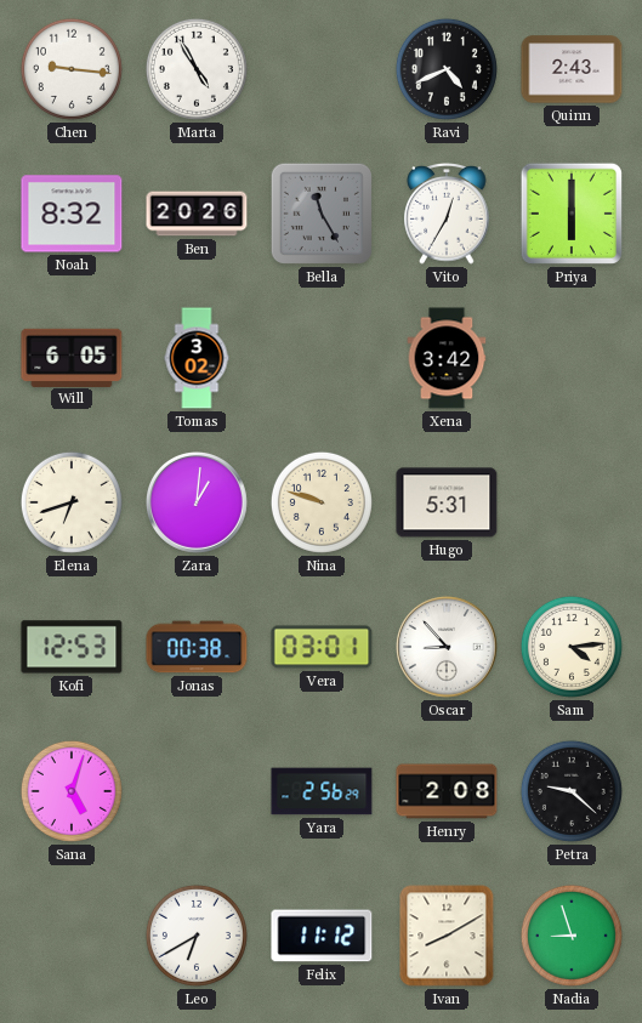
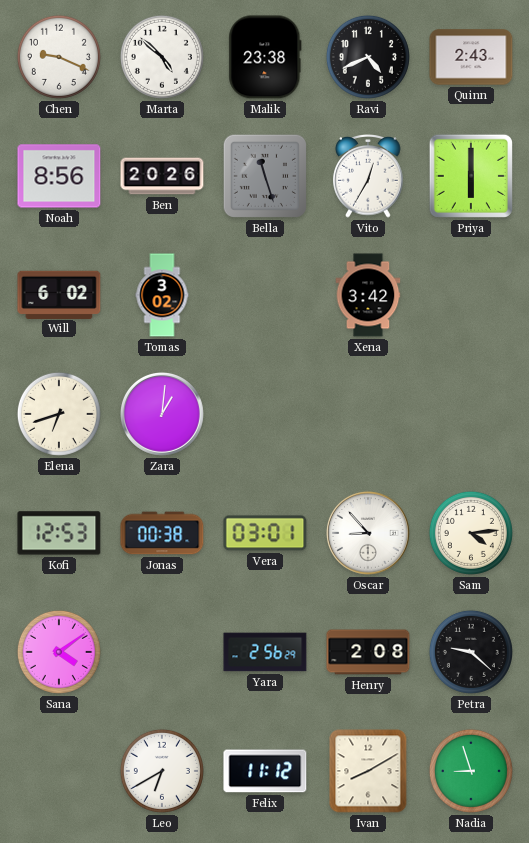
Chen: 9:16 -> 9:19
Marta: 4:55 -> 4:52
Malik: none -> 23:38
Noah: 8:32 -> 8:56
Bella: 11:25 -> 11:27
Will: 6:05 -> 6:02
Nina: 9:48 -> none
Hugo: 5:31 -> none
Sana: 5:03 -> 4:09
